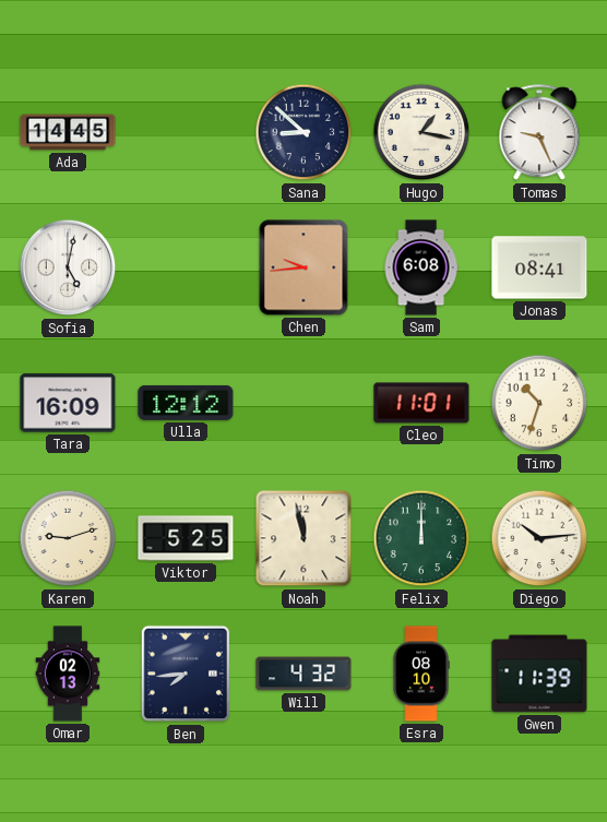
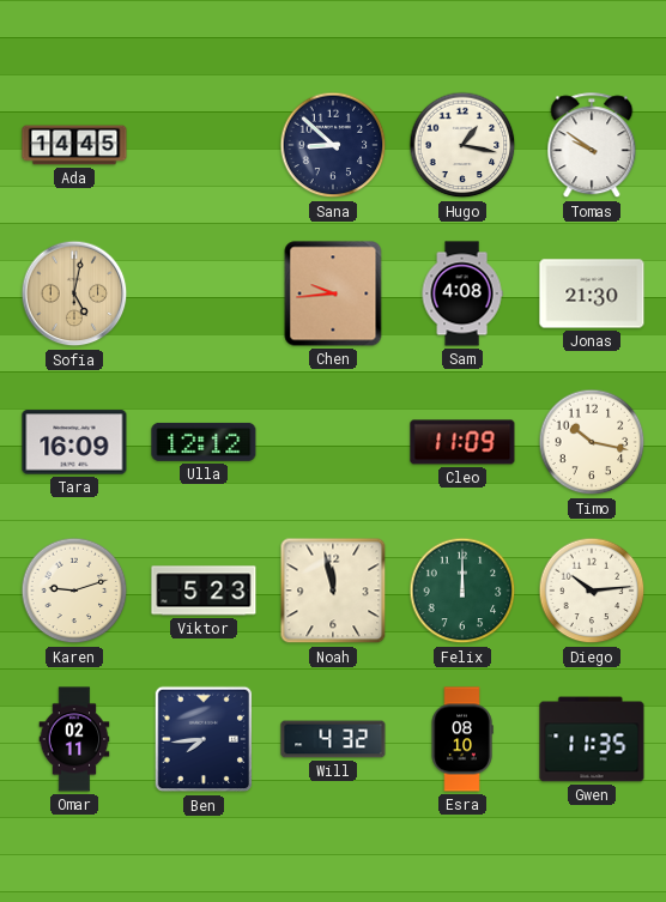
Tomas: 9:26 -> 9:51
Sofia dial: white -> champagne
Sam: 6:08 -> 4:08
Jonas: 08:41 -> 21:30
Cleo: 11:01 -> 11:09
Timo: 10:33 -> 10:17
Viktor: 5:25 -> 5:23
Omar: 02:13 -> 02:11
Gwen: 11:39 -> 11:35
